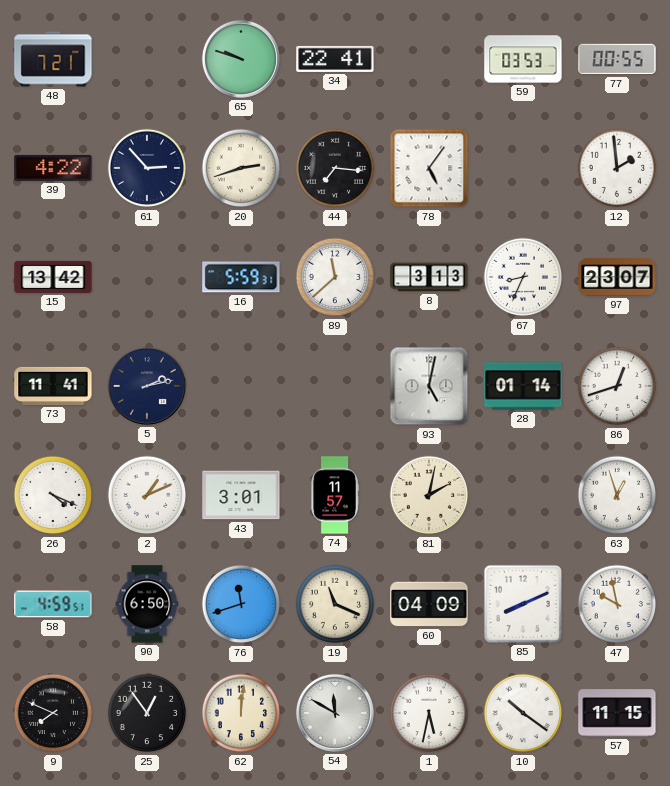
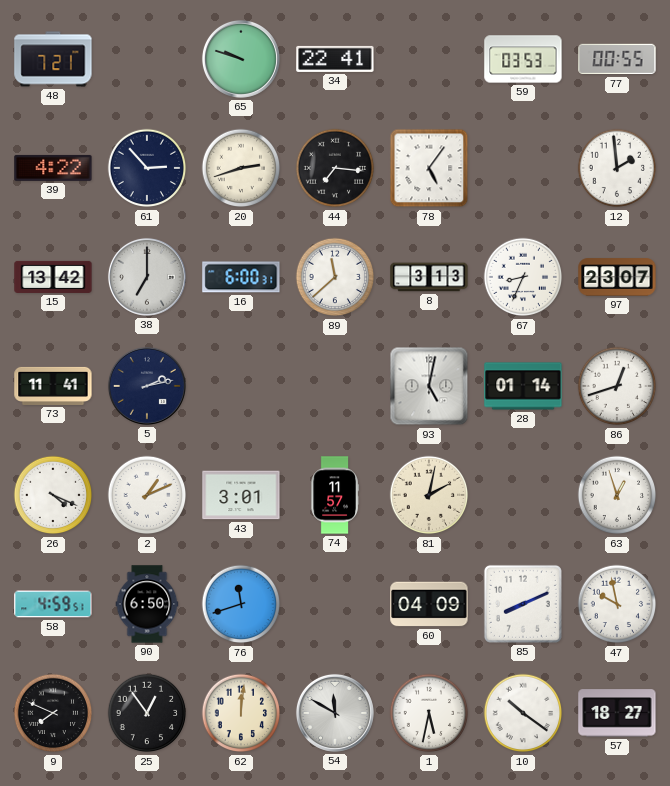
38: none -> 7:00
16: 5:59 -> 6:00
19: 11:19 -> none
57: 11:15 -> 18:27
